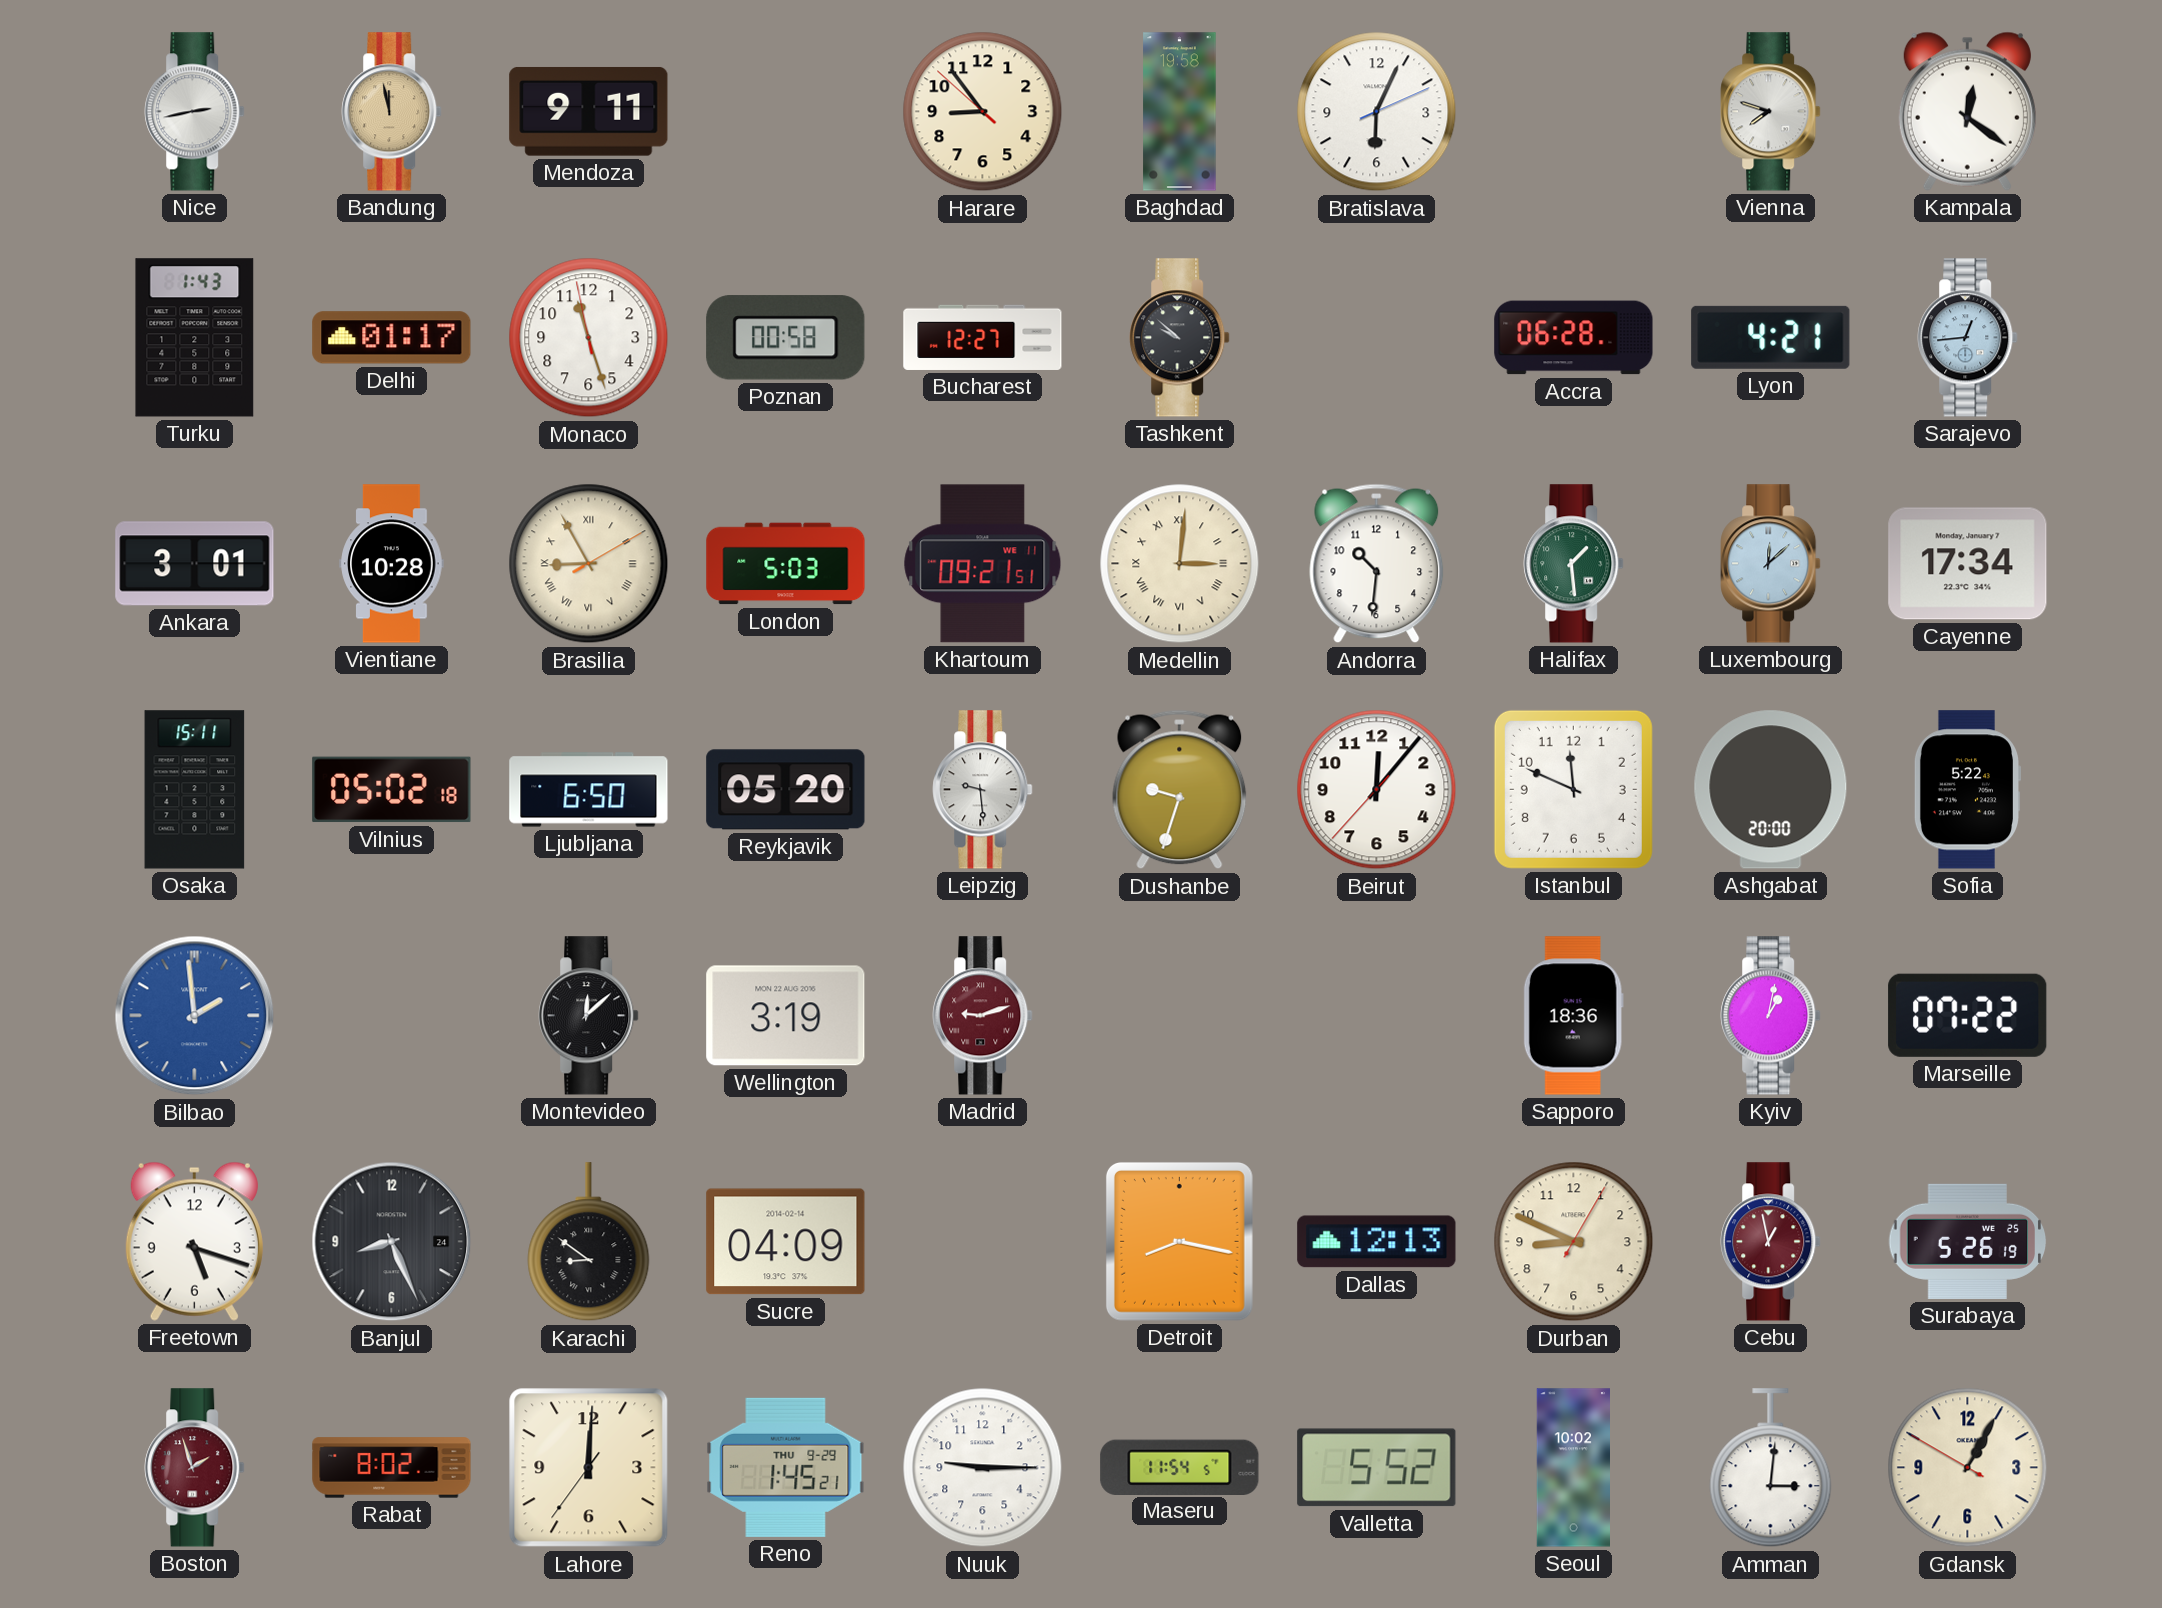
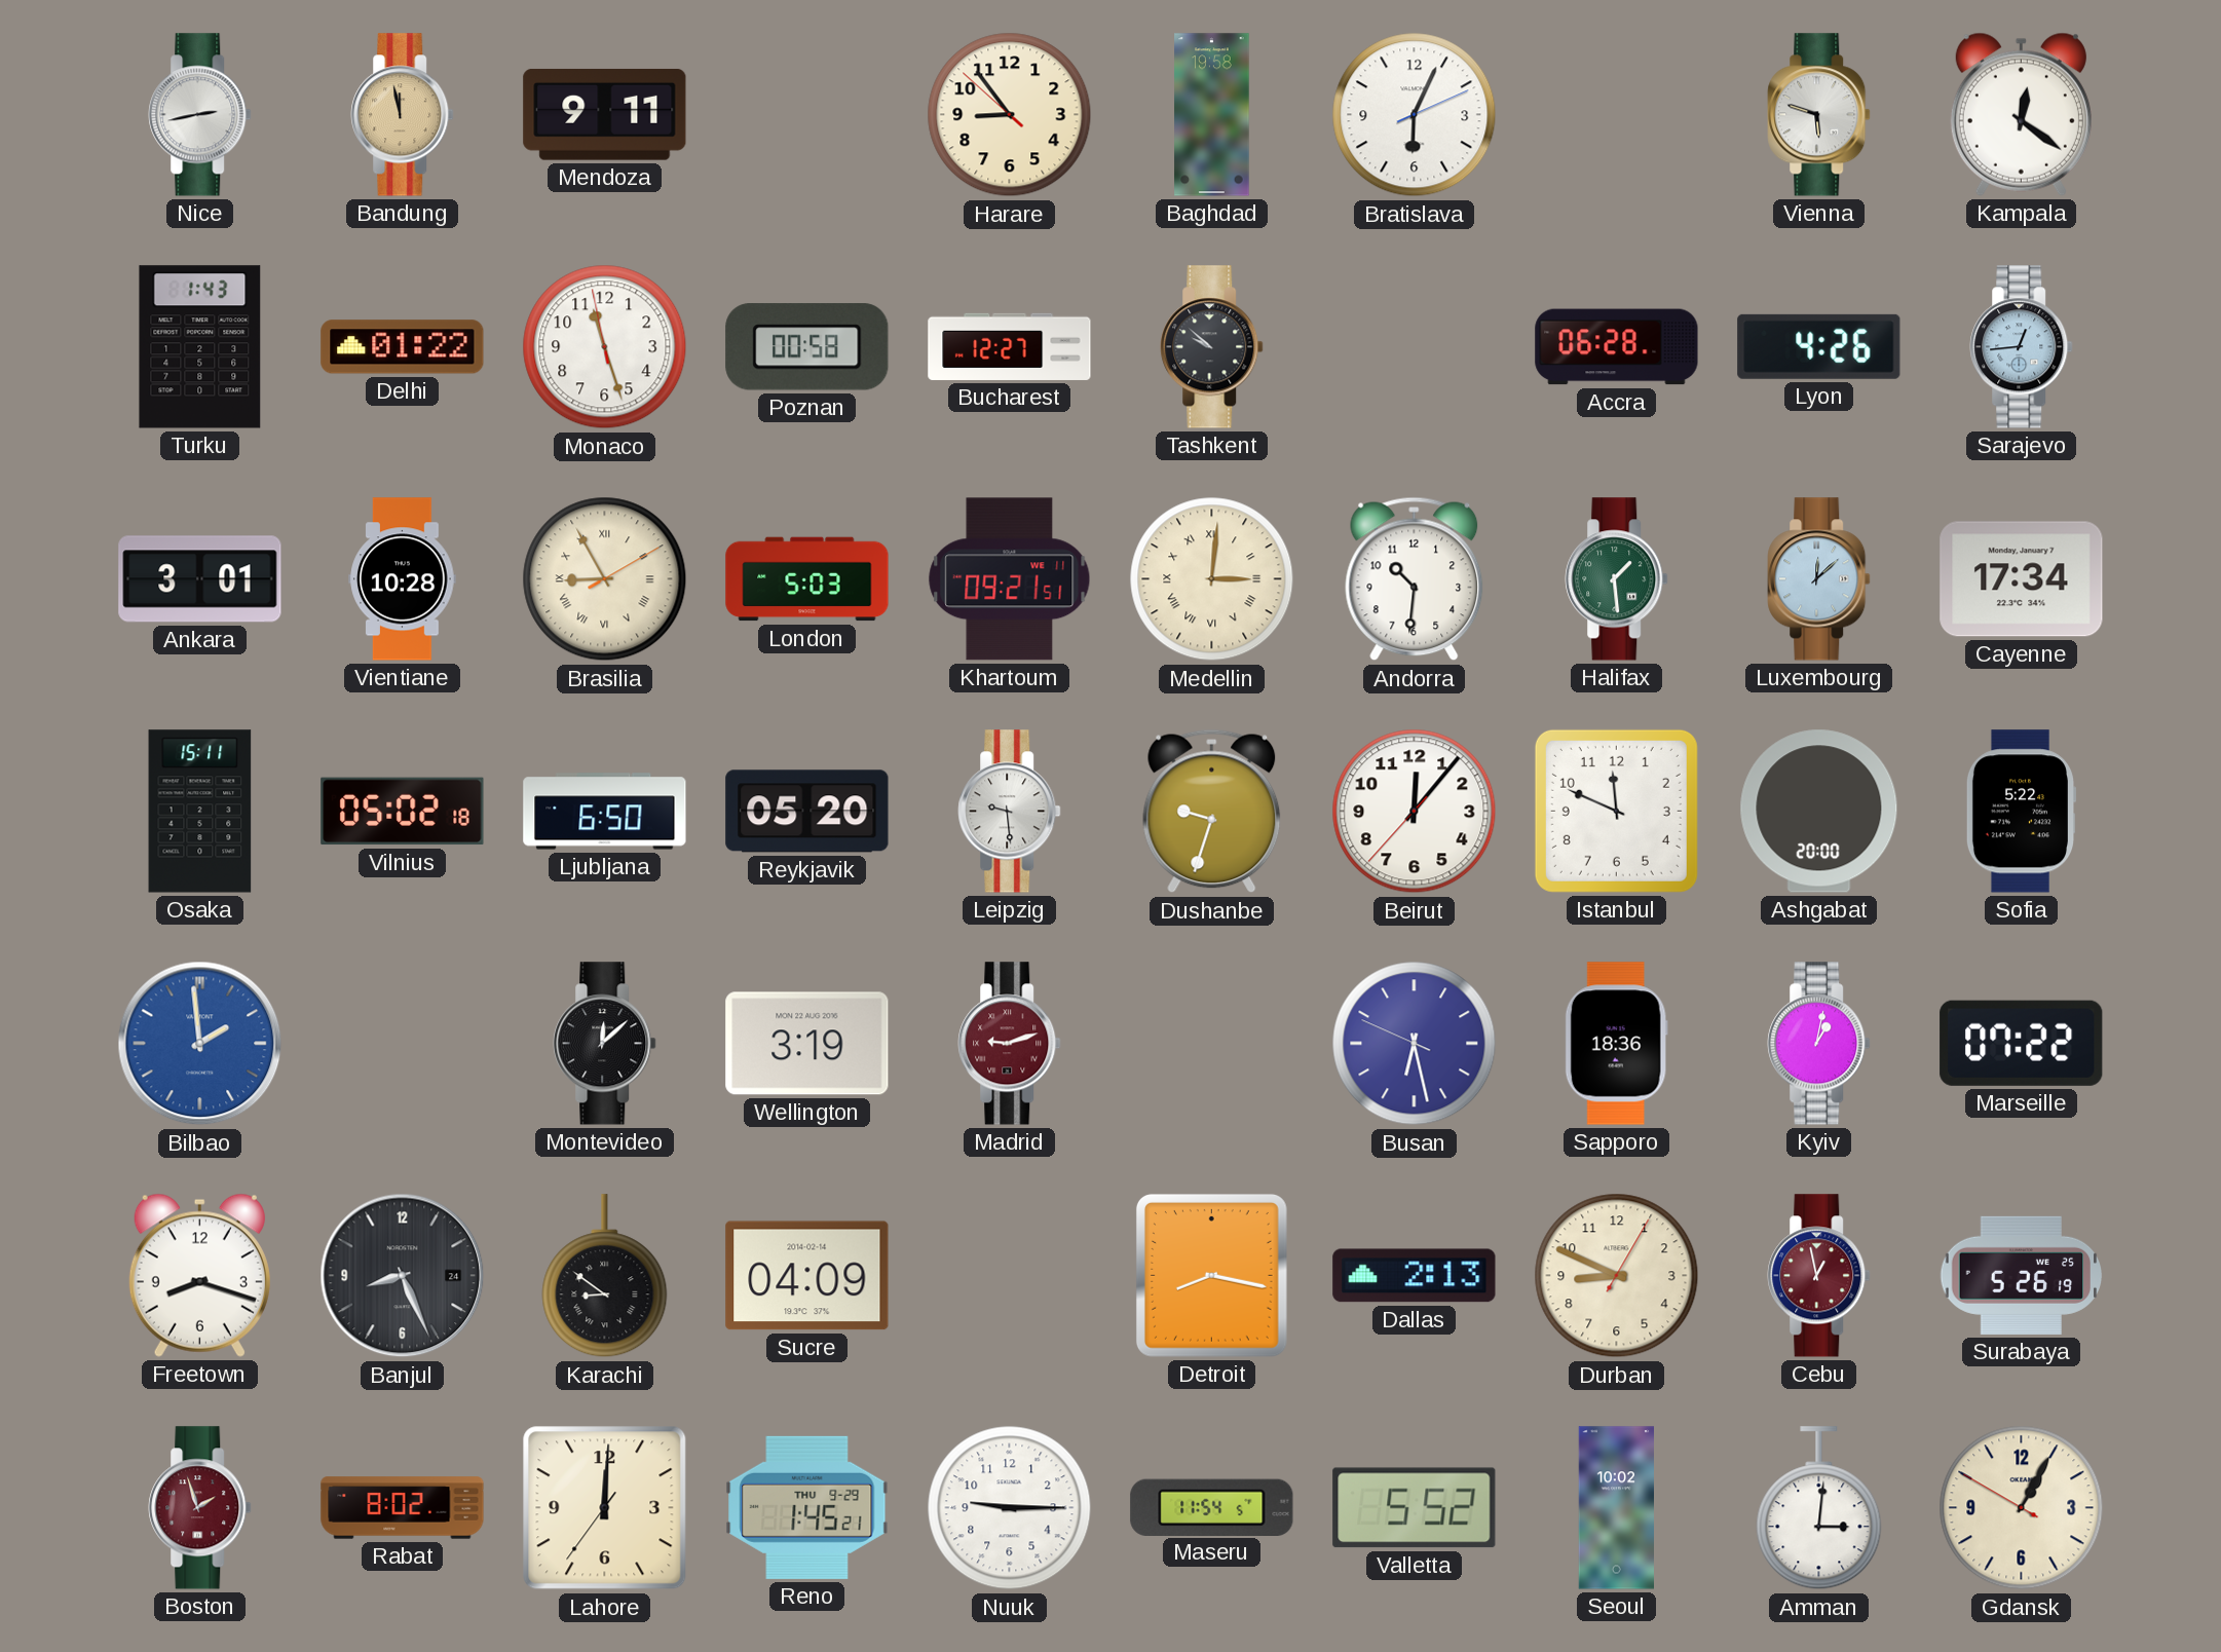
Vienna: 7:48 -> 5:48
Delhi: 01:17 -> 01:22
Lyon: 4:21 -> 4:26
Busan: none -> 6:27
Freetown: 5:18 -> 8:18
Dallas: 12:13 -> 2:13
